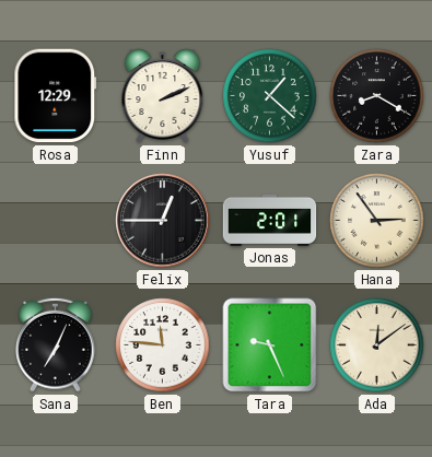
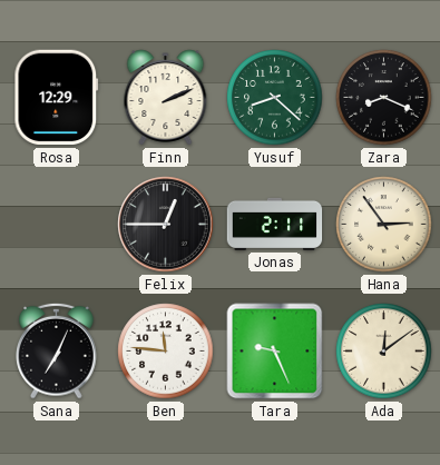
Yusuf: 1:22 -> 8:22
Zara: 8:20 -> 8:19
Jonas: 2:01 -> 2:11
